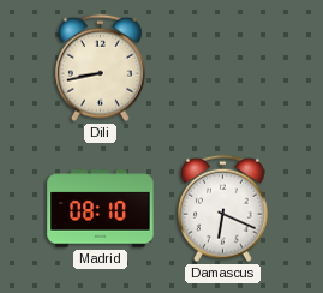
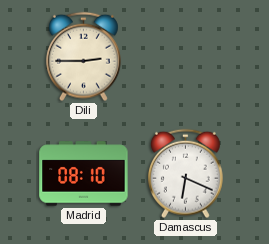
Dili: 8:43 -> 2:45
